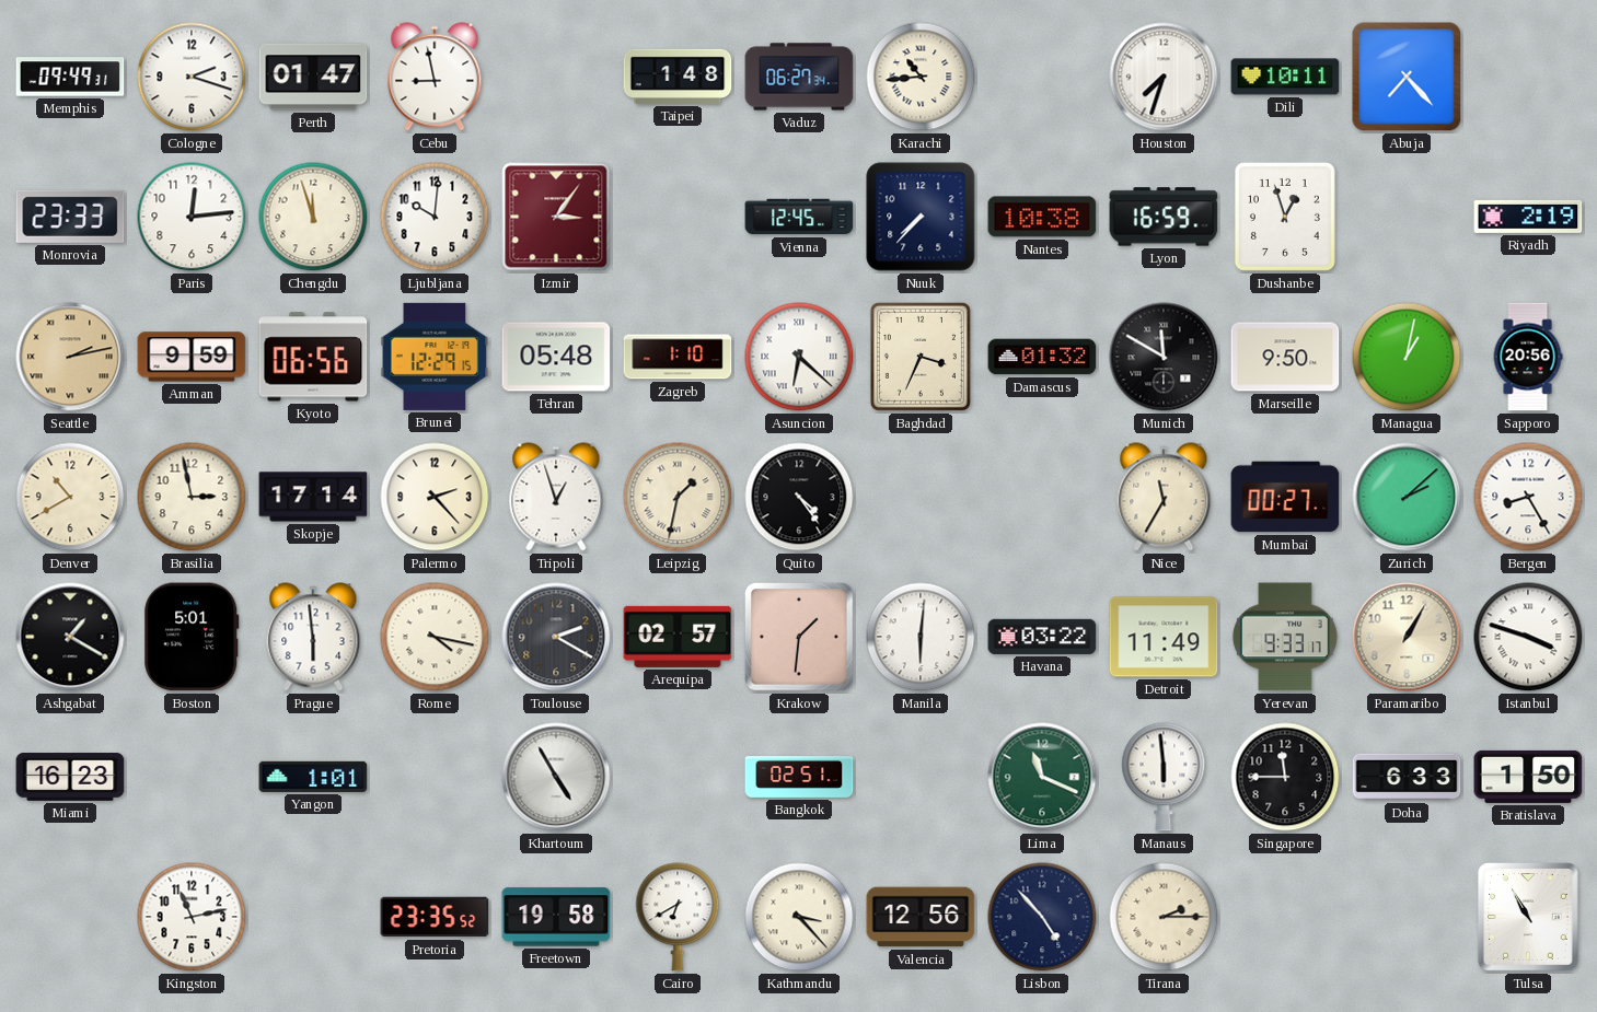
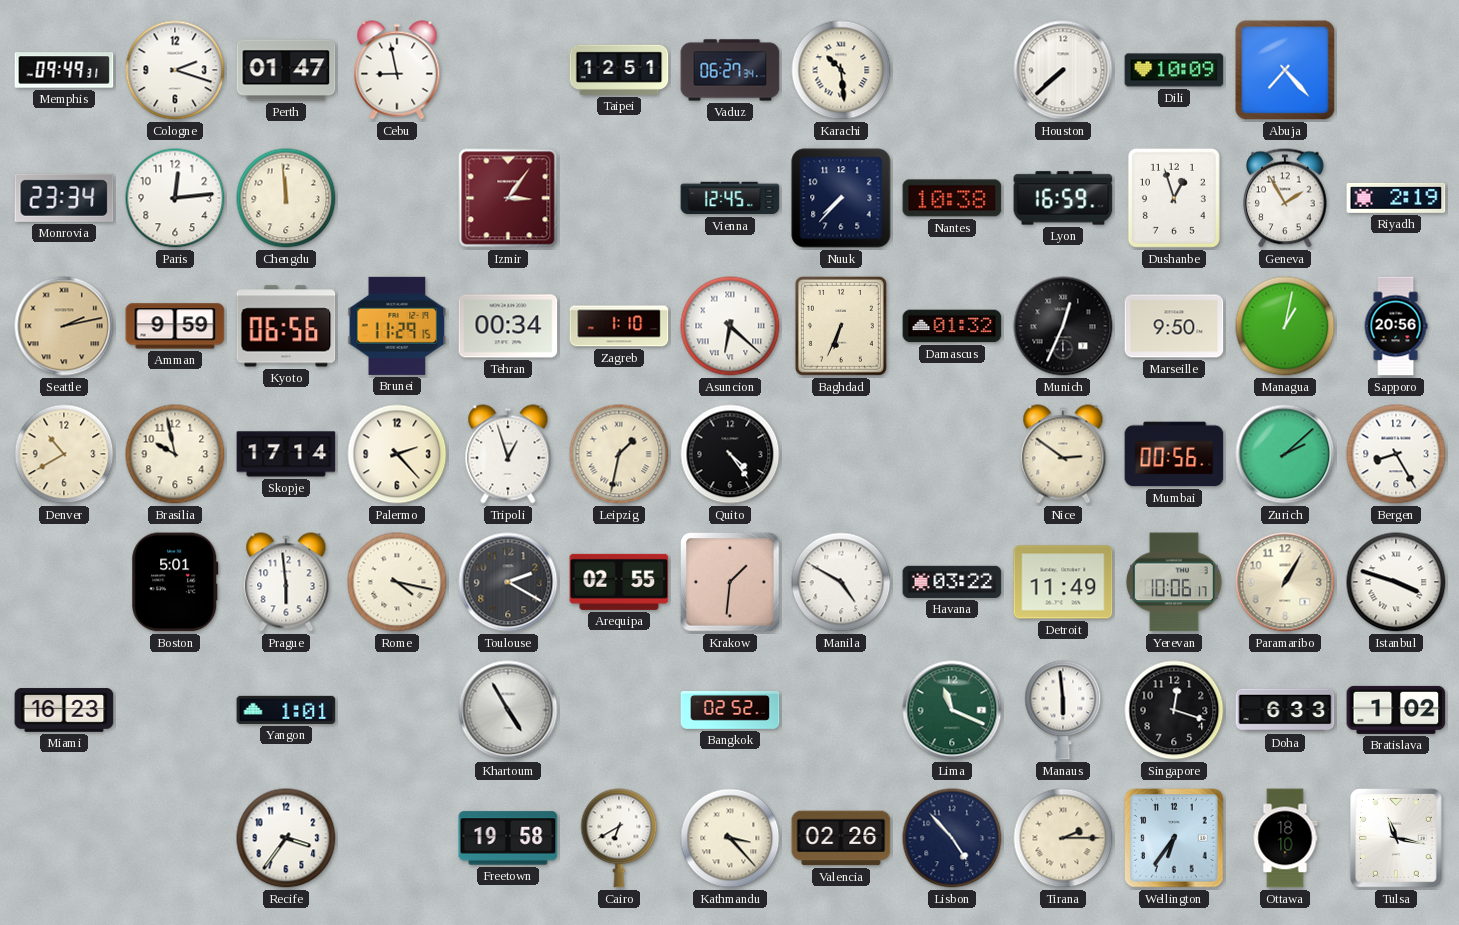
Taipei: 1:48 -> 12:51
Karachi: 10:44 -> 10:29
Houston: 7:33 -> 7:38
Dili: 10:11 -> 10:09
Monrovia: 23:33 -> 23:34
Chengdu: 11:57 -> 11:59
Ljubljana: 10:01 -> none
Geneva: none -> 1:55
Brunei: 12:29 -> 11:29
Tehran: 05:48 -> 00:34
Baghdad: 3:34 -> 6:34
Munich: 11:50 -> 12:34
Brasilia: 2:58 -> 9:58
Nice: 11:35 -> 2:51
Mumbai: 00:27 -> 00:56
Ashgabat: 1:20 -> none
Arequipa: 02:57 -> 02:55
Manila: 6:01 -> 4:50
Yerevan: 9:33 -> 10:06
Bangkok: 02:51 -> 02:52
Singapore: 11:45 -> 12:18
Bratislava: 1:50 -> 1:02
Kingston: 11:13 -> none
Recife: none -> 3:36
Pretoria: 23:35 -> none
Valencia: 12:56 -> 02:26
Wellington: none -> 6:36
Ottawa: none -> 18:10
Tulsa: 10:55 -> 11:17
